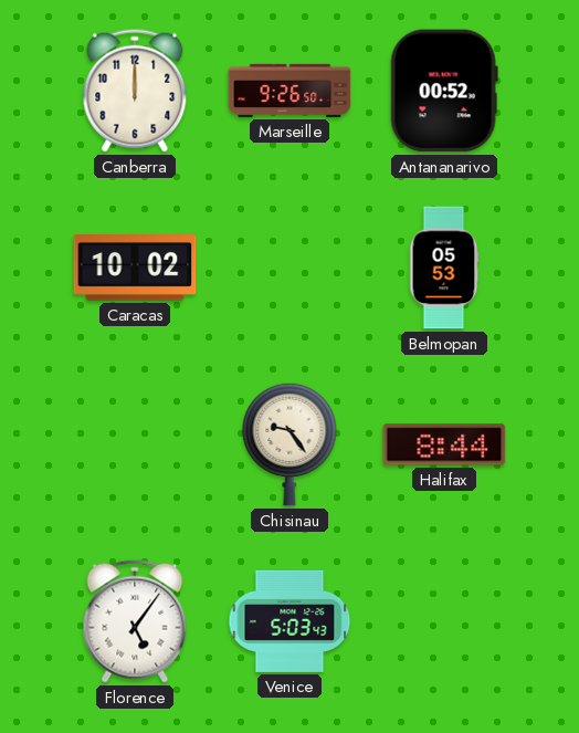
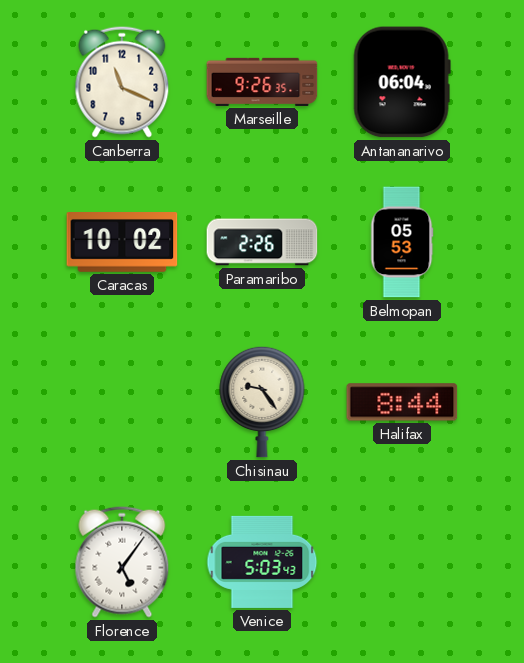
Canberra: 12:00 -> 11:19
Marseille: 9:26:50 -> 9:26:35
Antananarivo: 00:52 -> 06:04
Paramaribo: none -> 2:26
